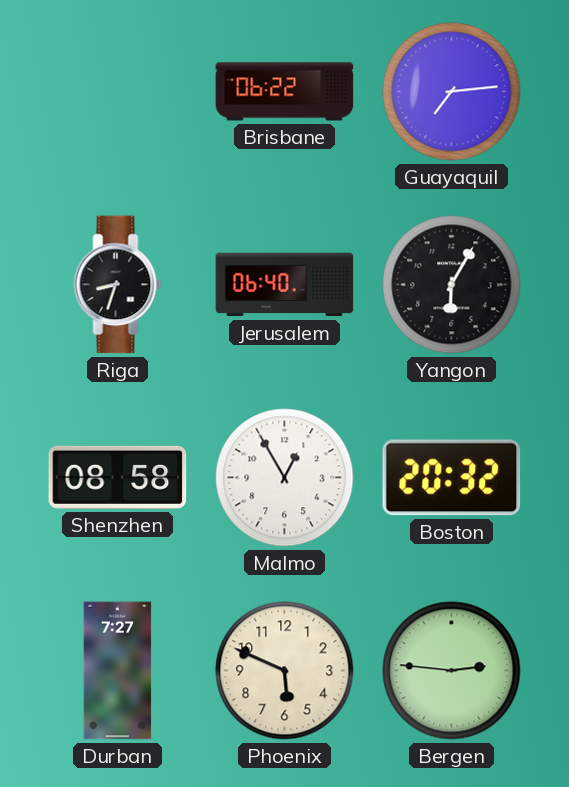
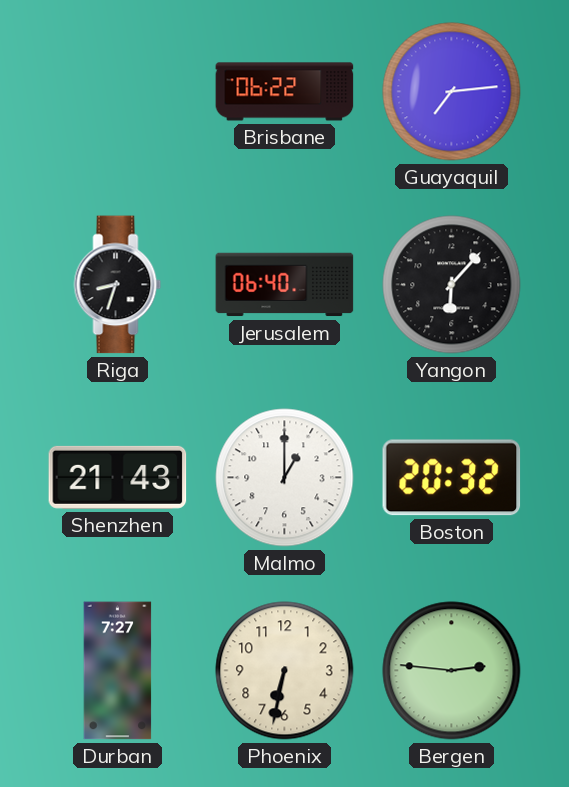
Yangon: 6:05 -> 6:07
Shenzhen: 08:58 -> 21:43
Malmo: 12:55 -> 1:00
Phoenix: 5:49 -> 6:32
